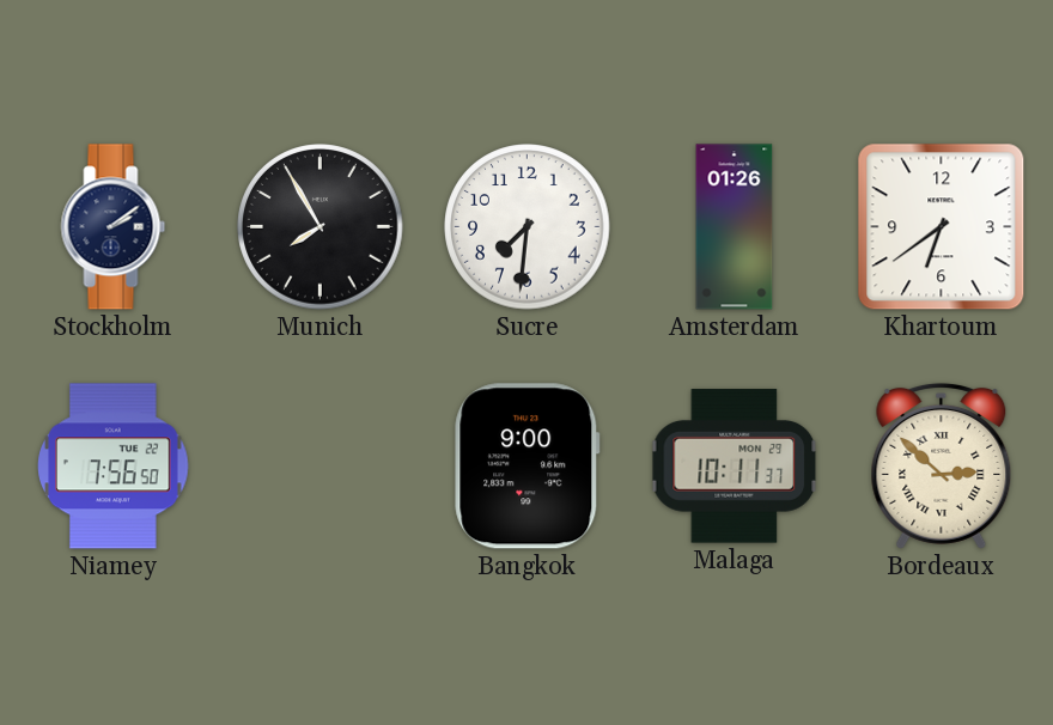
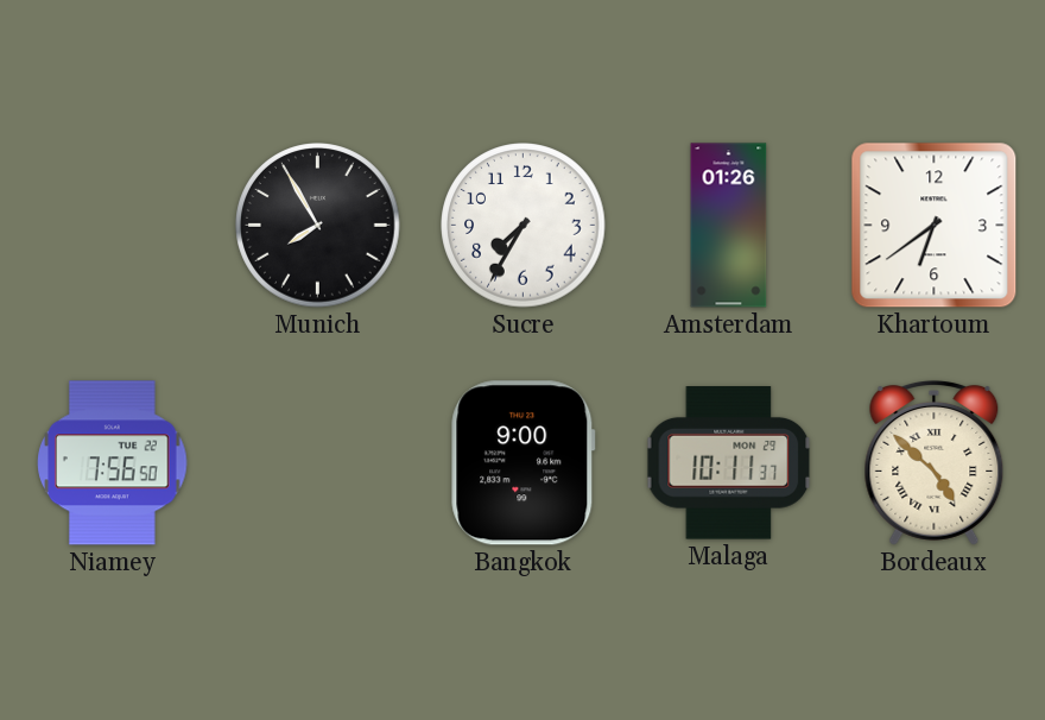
Stockholm: 2:09 -> none
Sucre: 7:31 -> 7:35
Bordeaux: 2:52 -> 4:52
